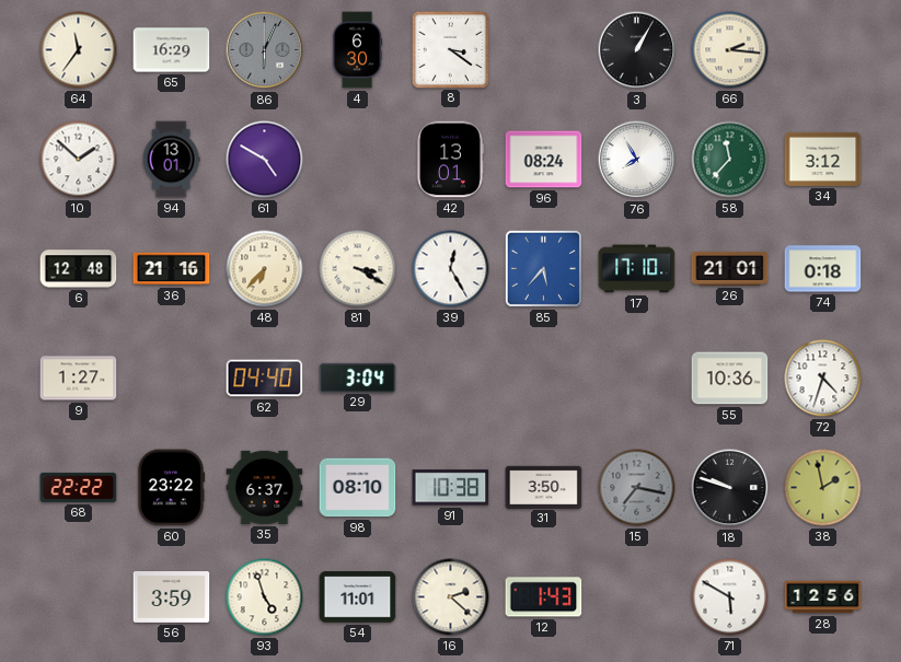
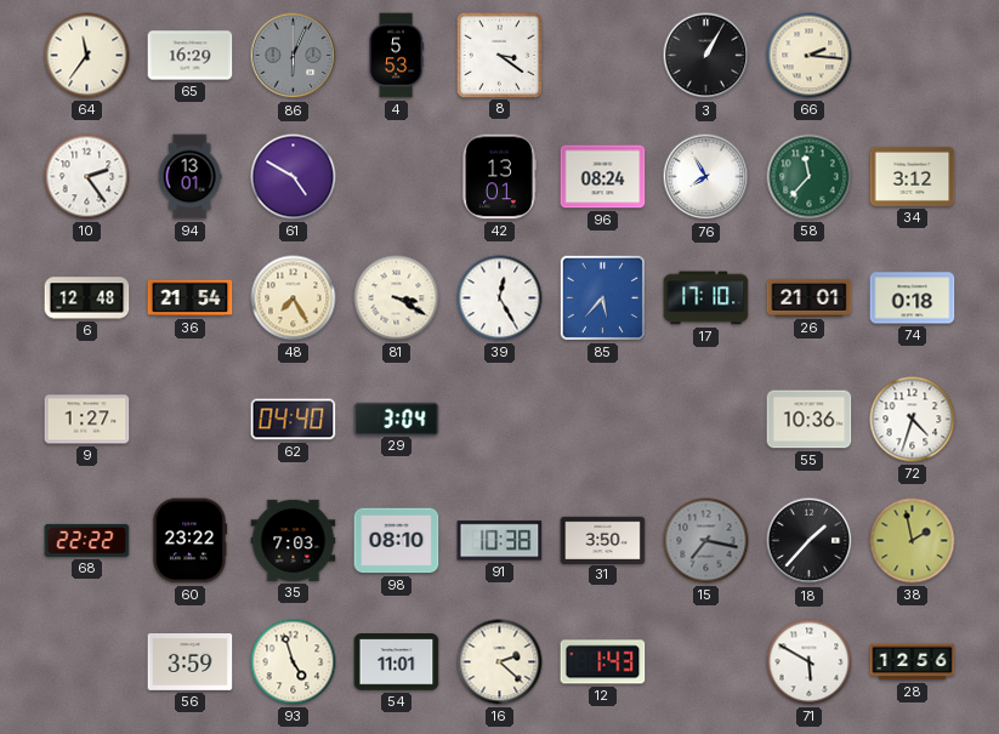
4: 6:30 -> 5:53
10: 1:52 -> 2:24
36: 21:16 -> 21:54
48: 6:37 -> 7:25
35: 6:37 -> 7:03
18: 9:48 -> 1:37
